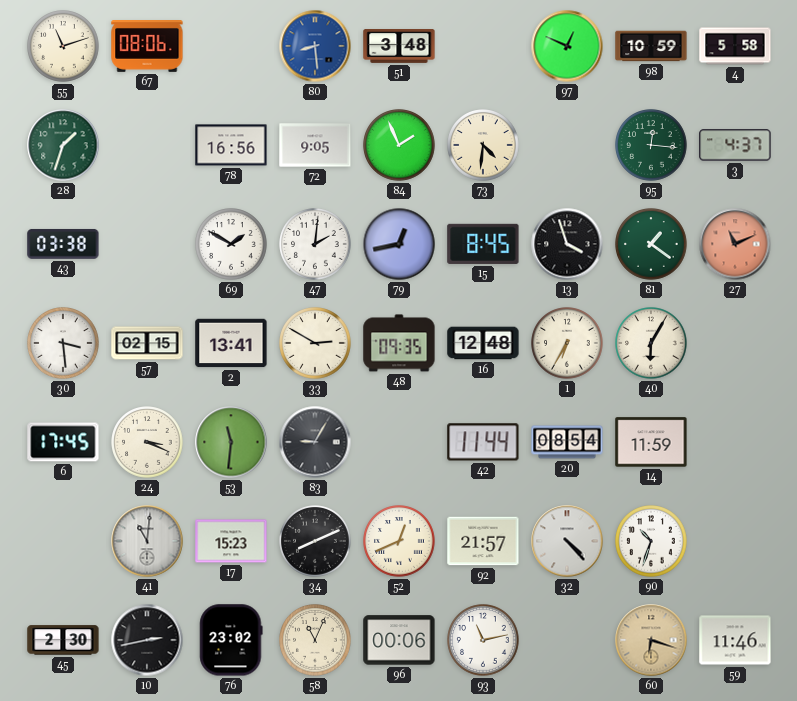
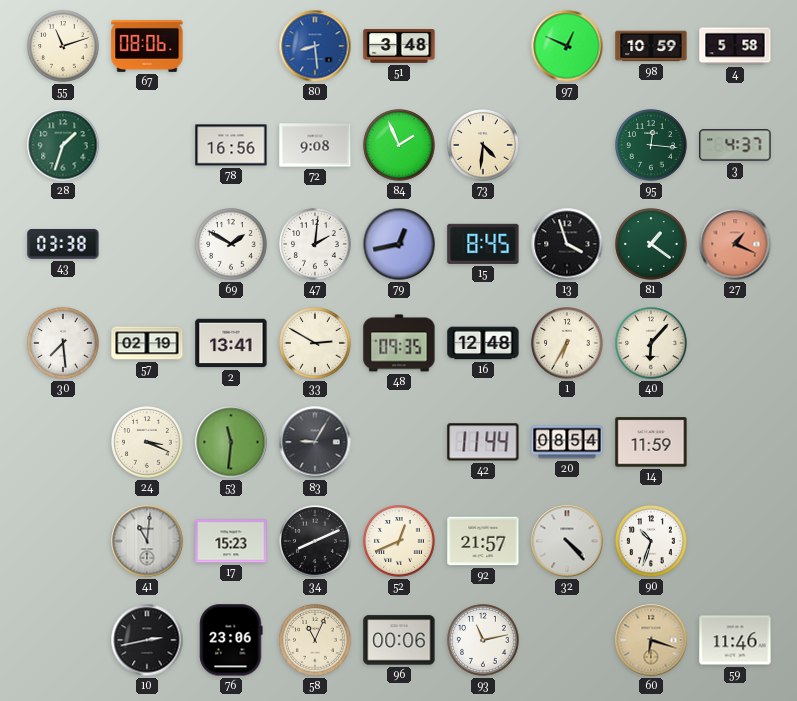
72: 9:05 -> 9:08
27: 11:11 -> 1:19
30: 3:29 -> 7:29
57: 02:15 -> 02:19
40: 6:05 -> 6:07
6: 17:45 -> none
45: 2:30 -> none
76: 23:02 -> 23:06
